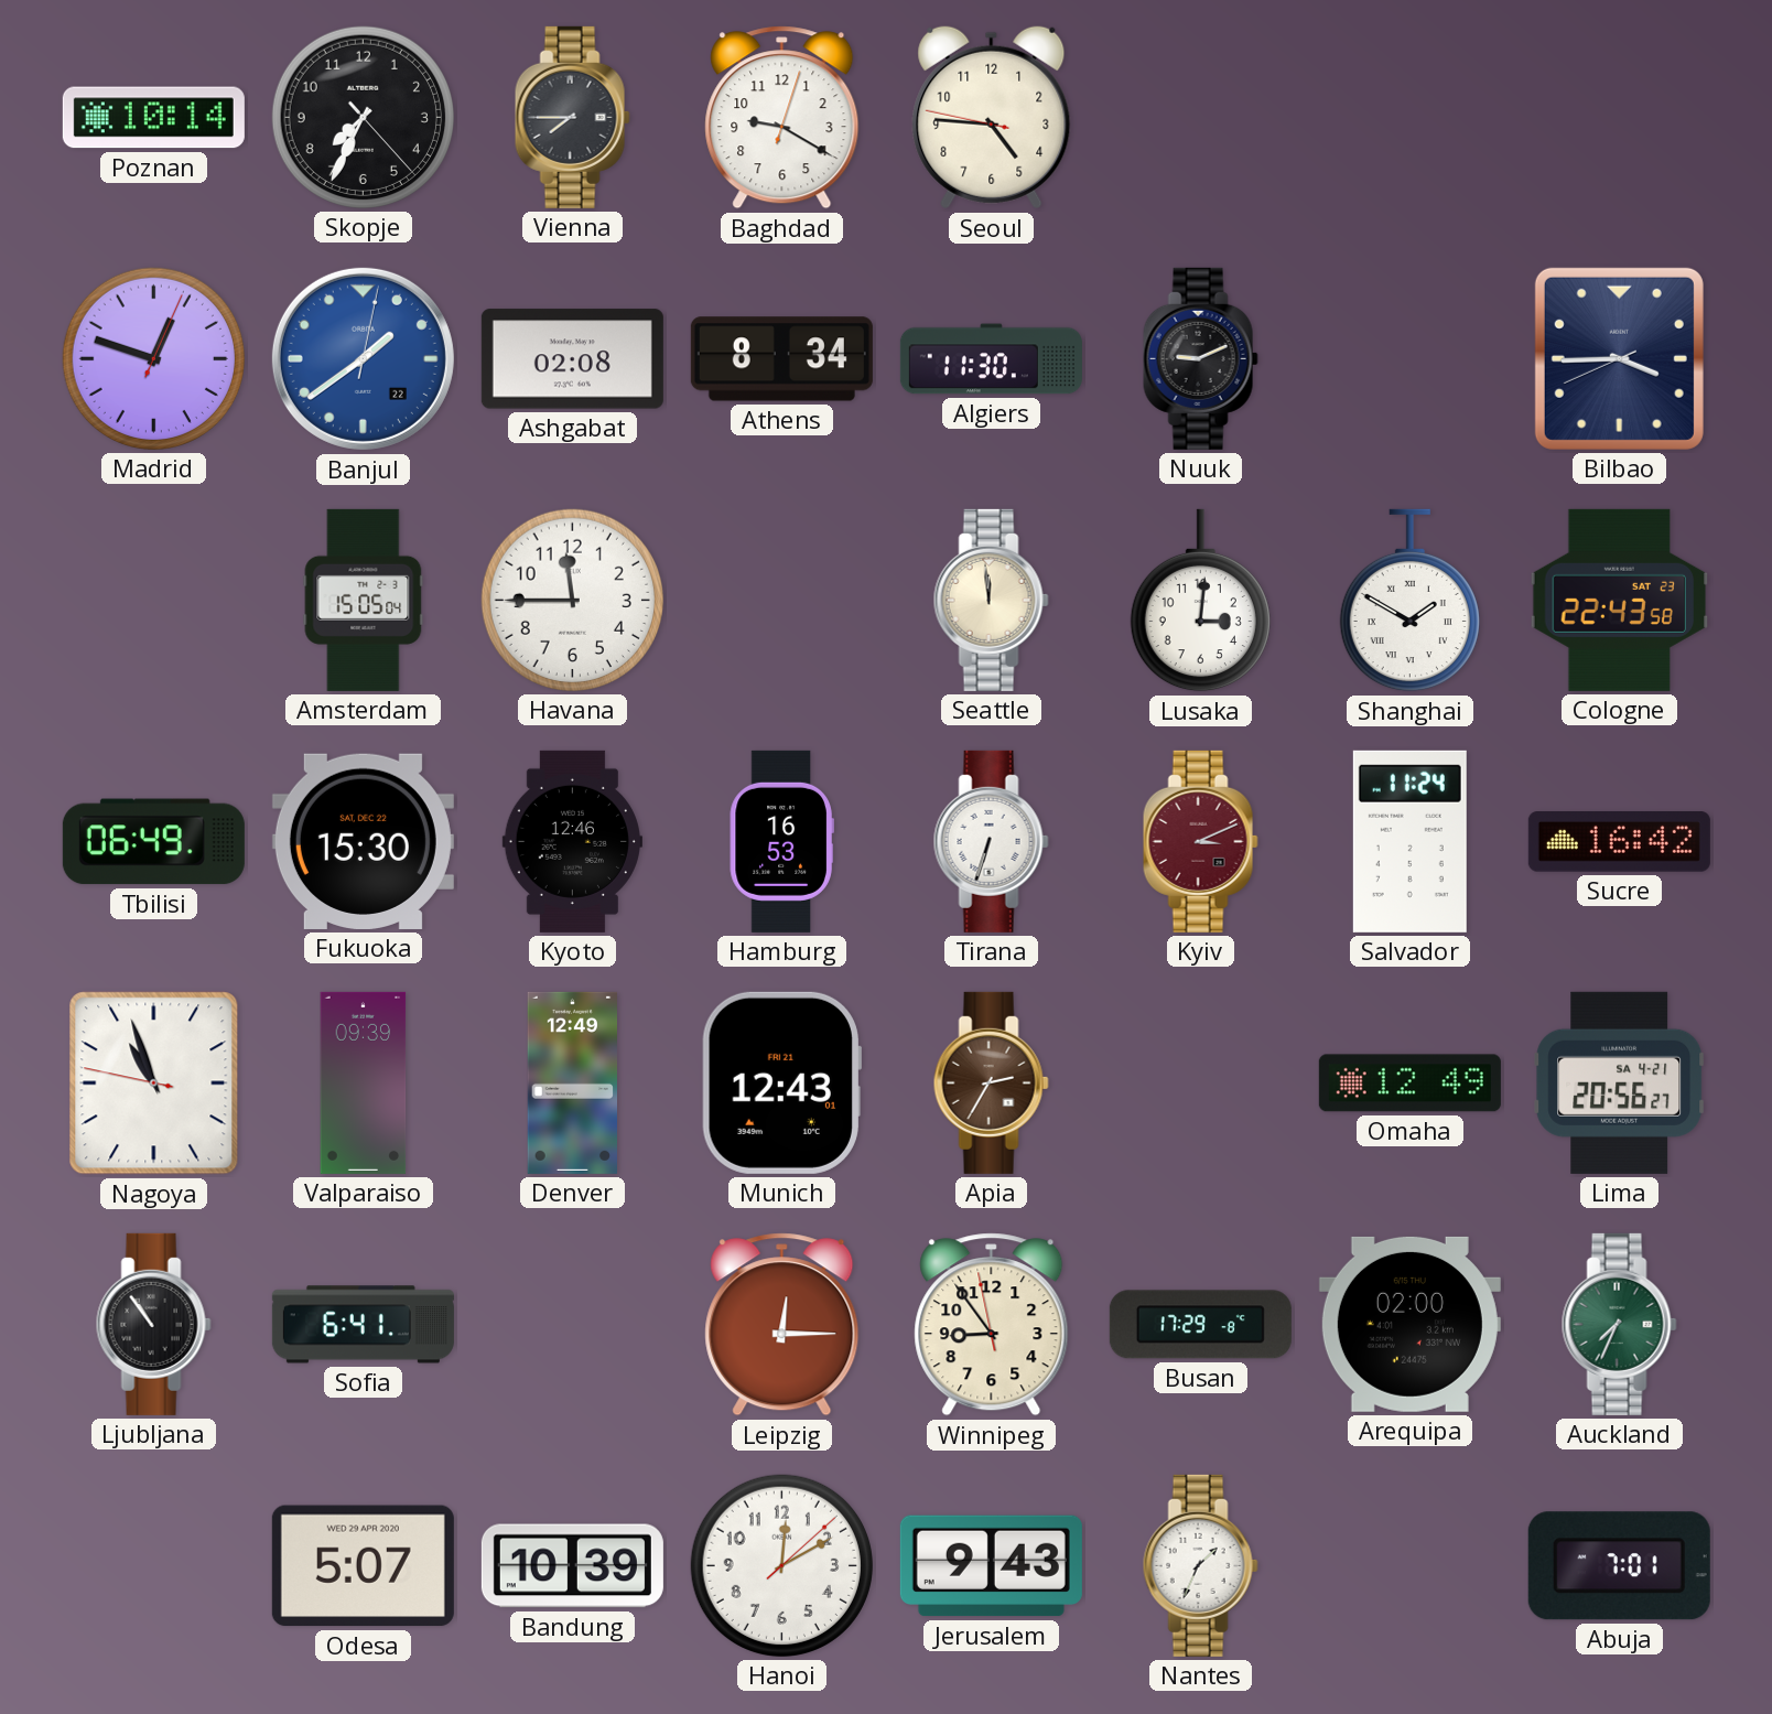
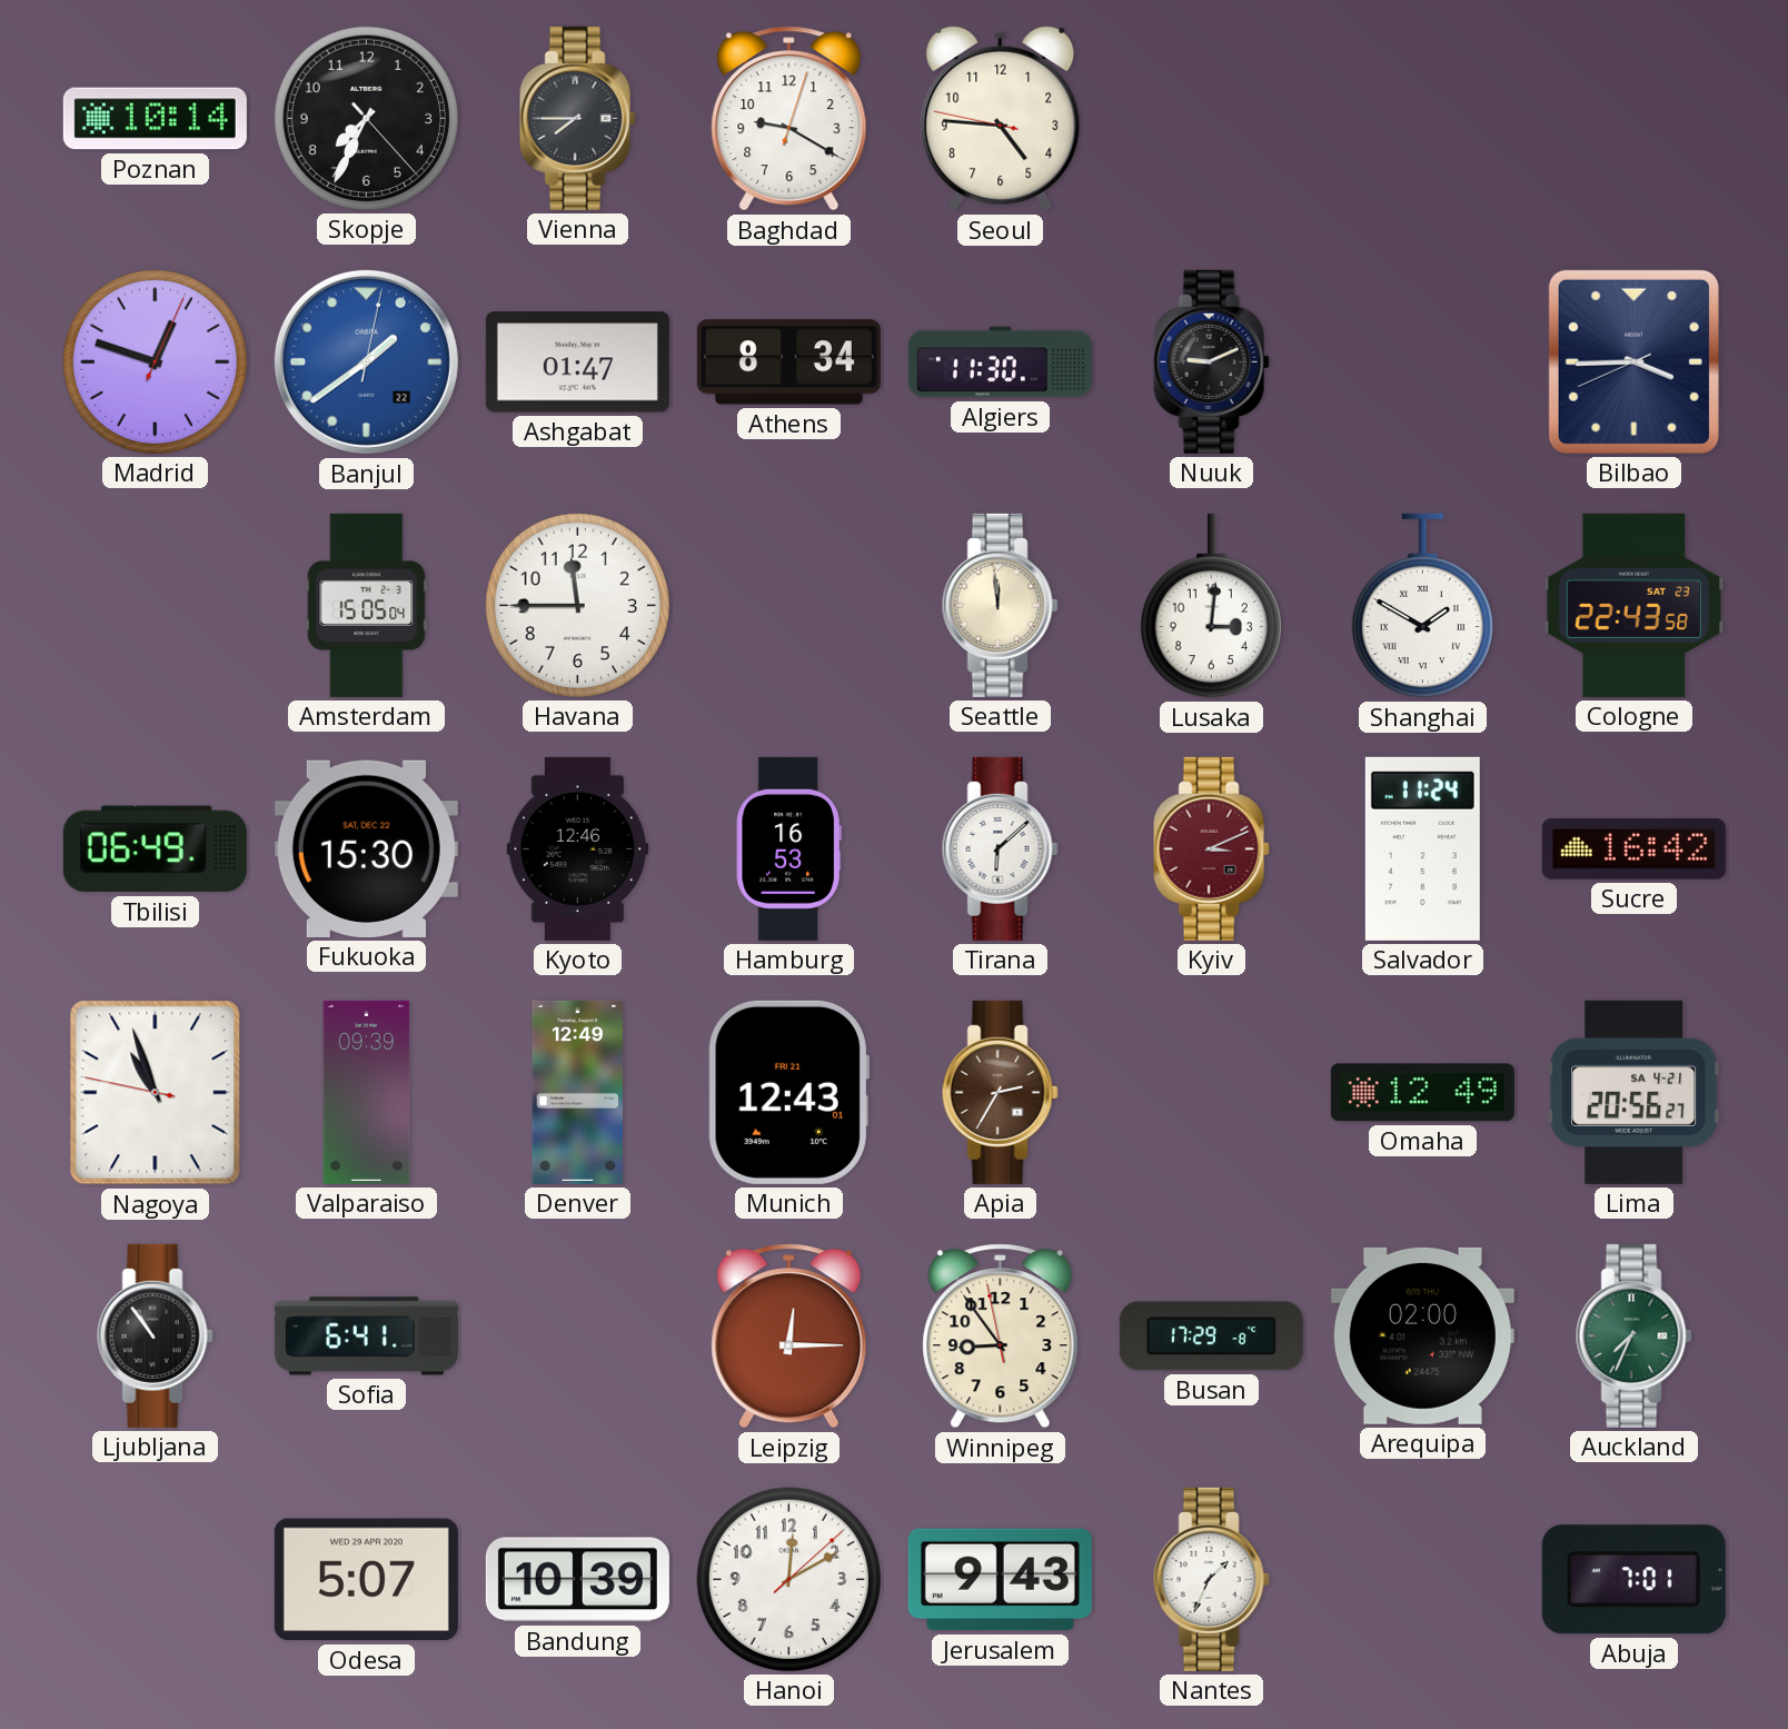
Ashgabat: 02:08 -> 01:47
Tirana: 6:33 -> 6:08
